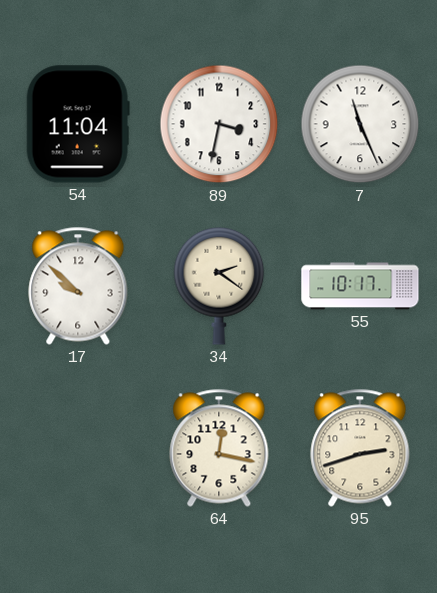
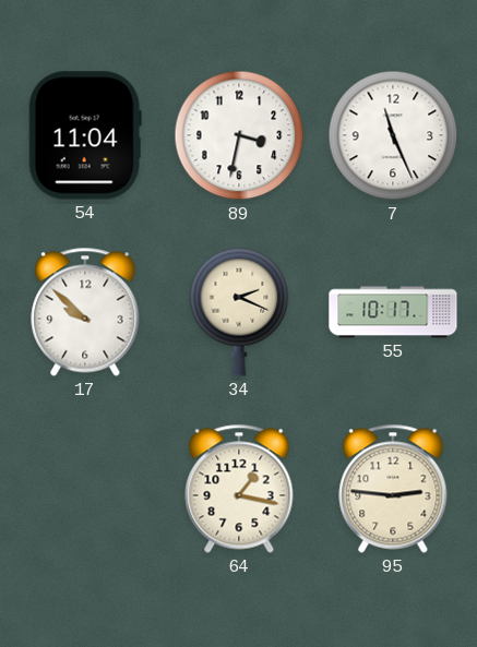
34: 2:21 -> 2:19
64: 12:17 -> 1:17
95: 2:42 -> 2:46
